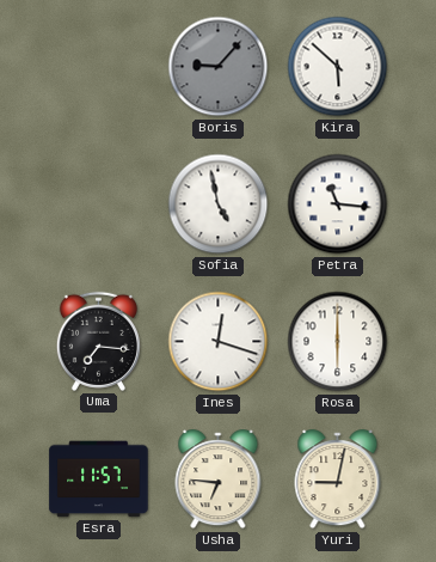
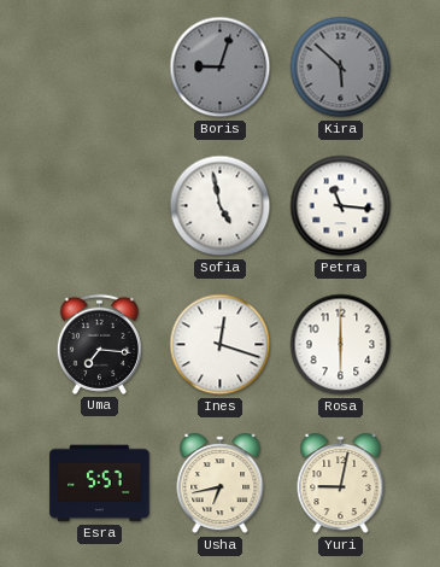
Boris: 9:07 -> 9:03
Kira dial: white -> grey
Esra: 11:57 -> 5:57
Usha: 6:46 -> 6:43
